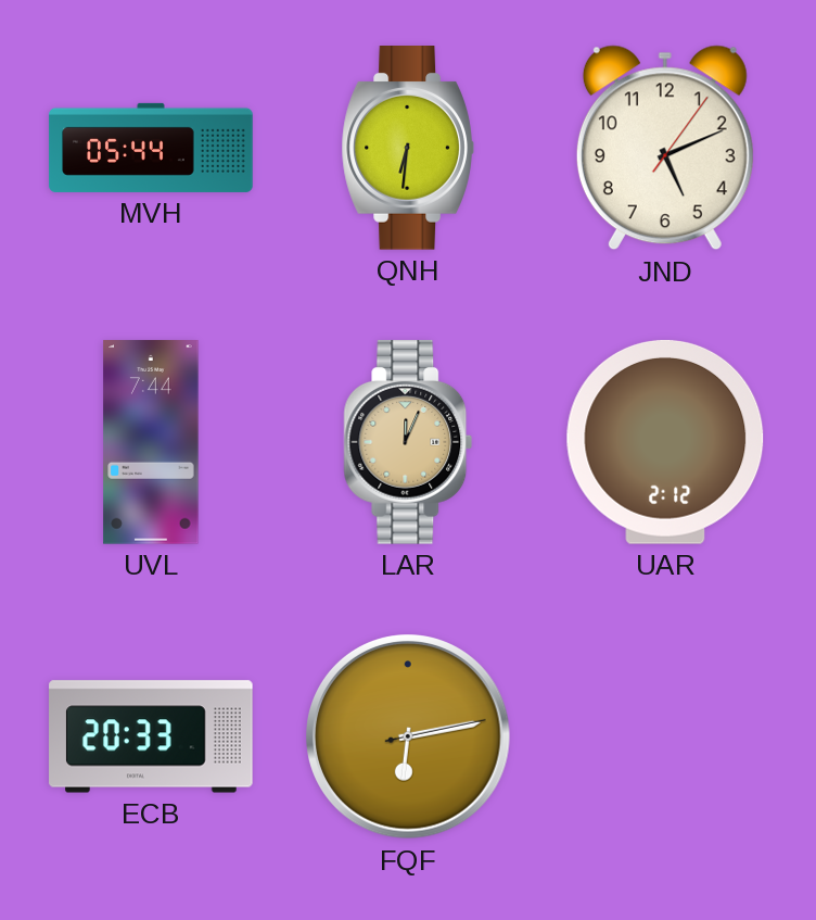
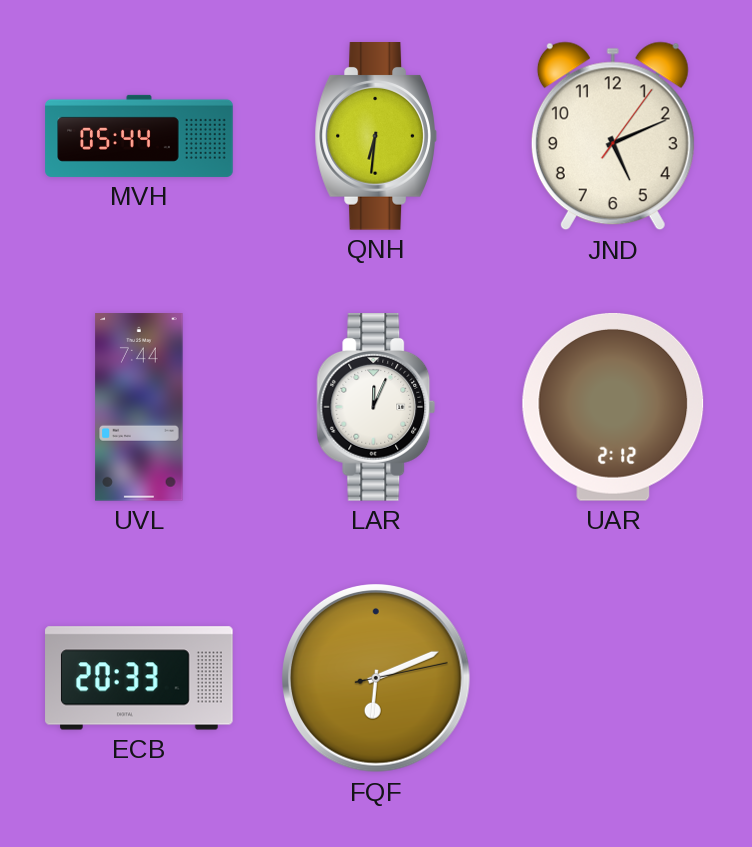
LAR dial: champagne -> white
FQF: 6:13 -> 6:11
